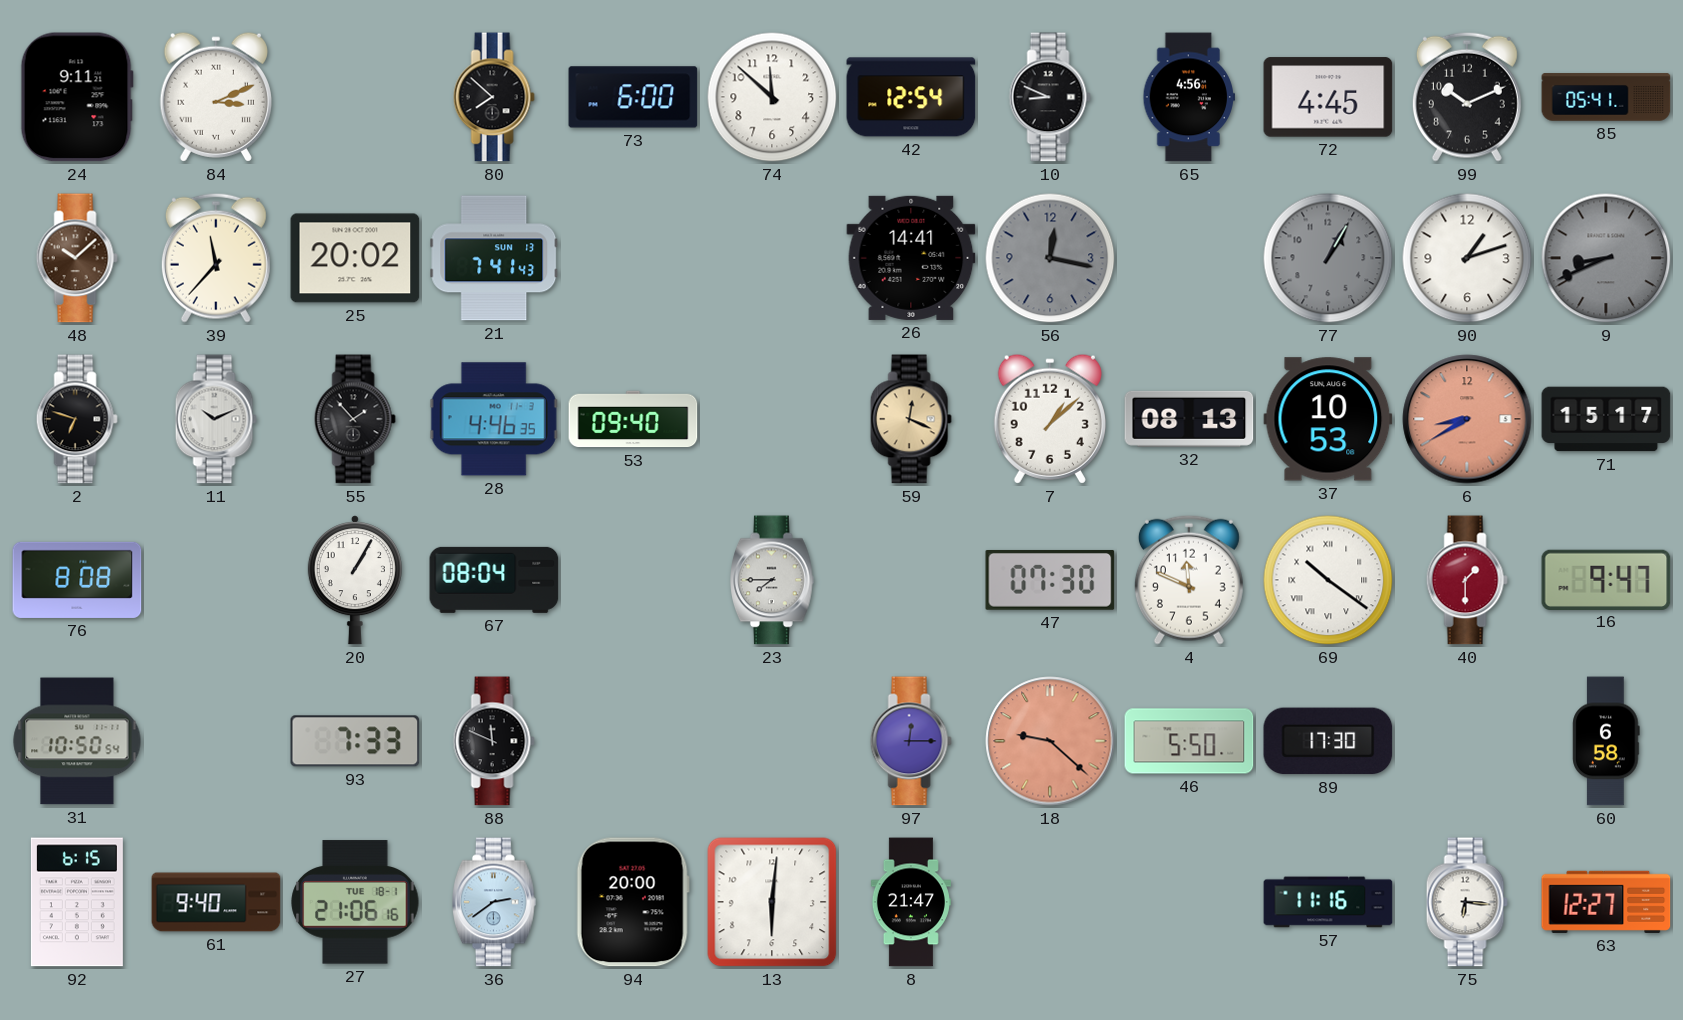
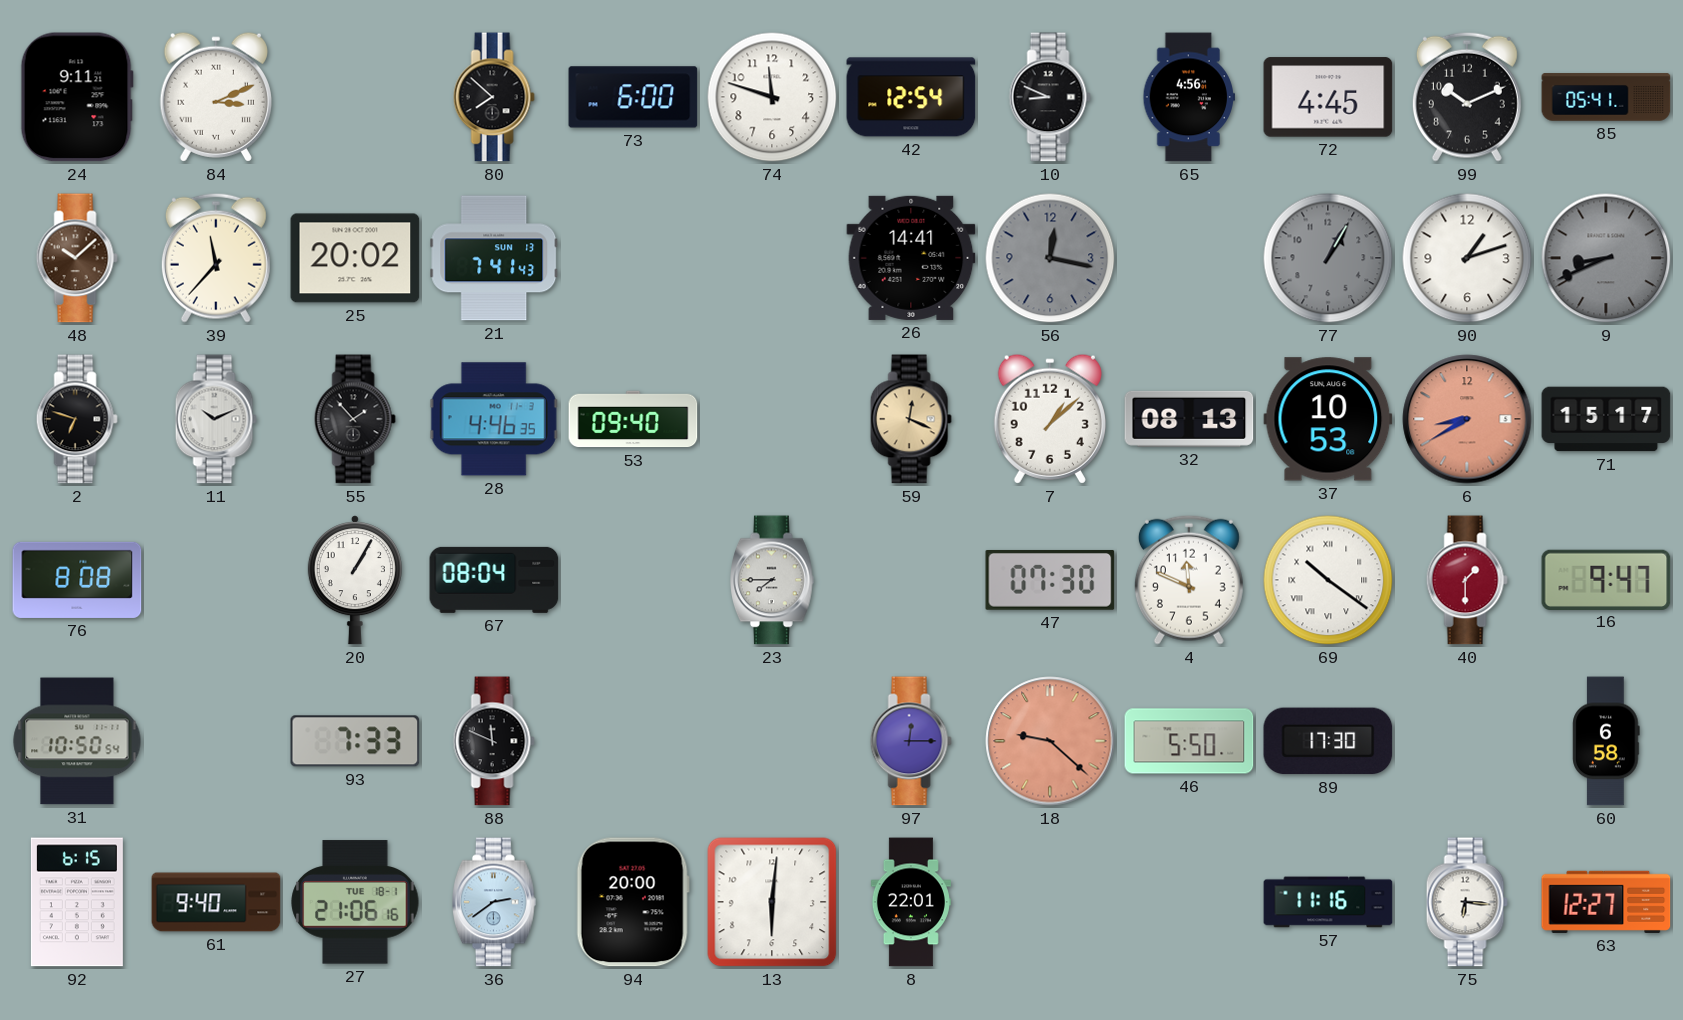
74: 11:52 -> 11:48
8: 21:47 -> 22:01
